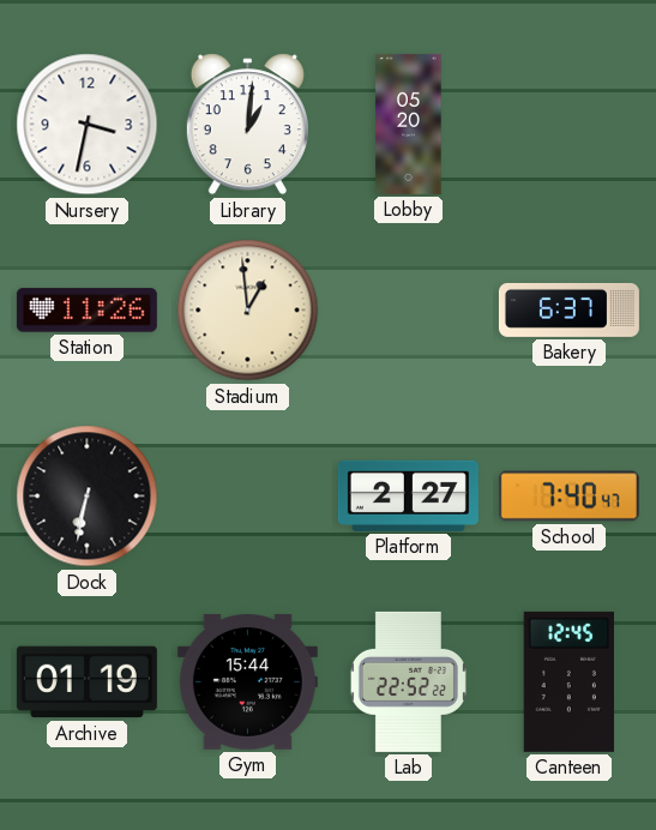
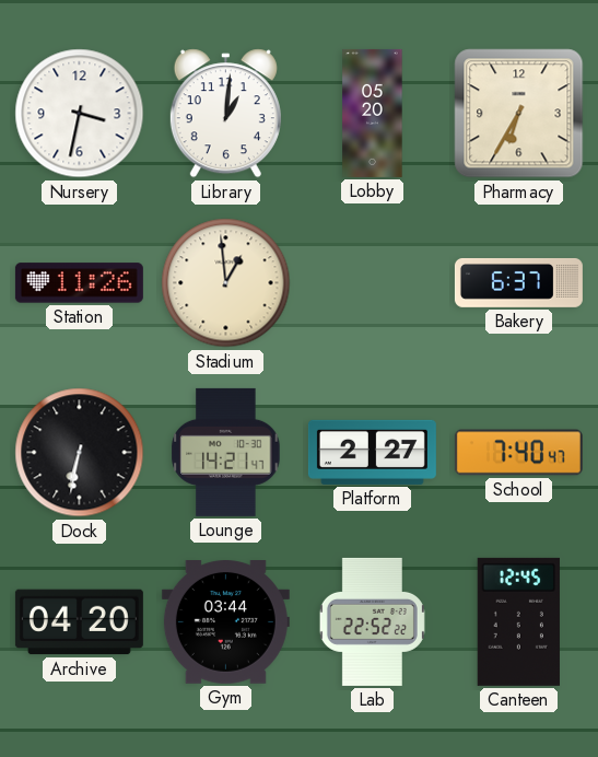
Pharmacy: none -> 6:35
Lounge: none -> 14:21
Archive: 01:19 -> 04:20
Gym: 15:44 -> 03:44
